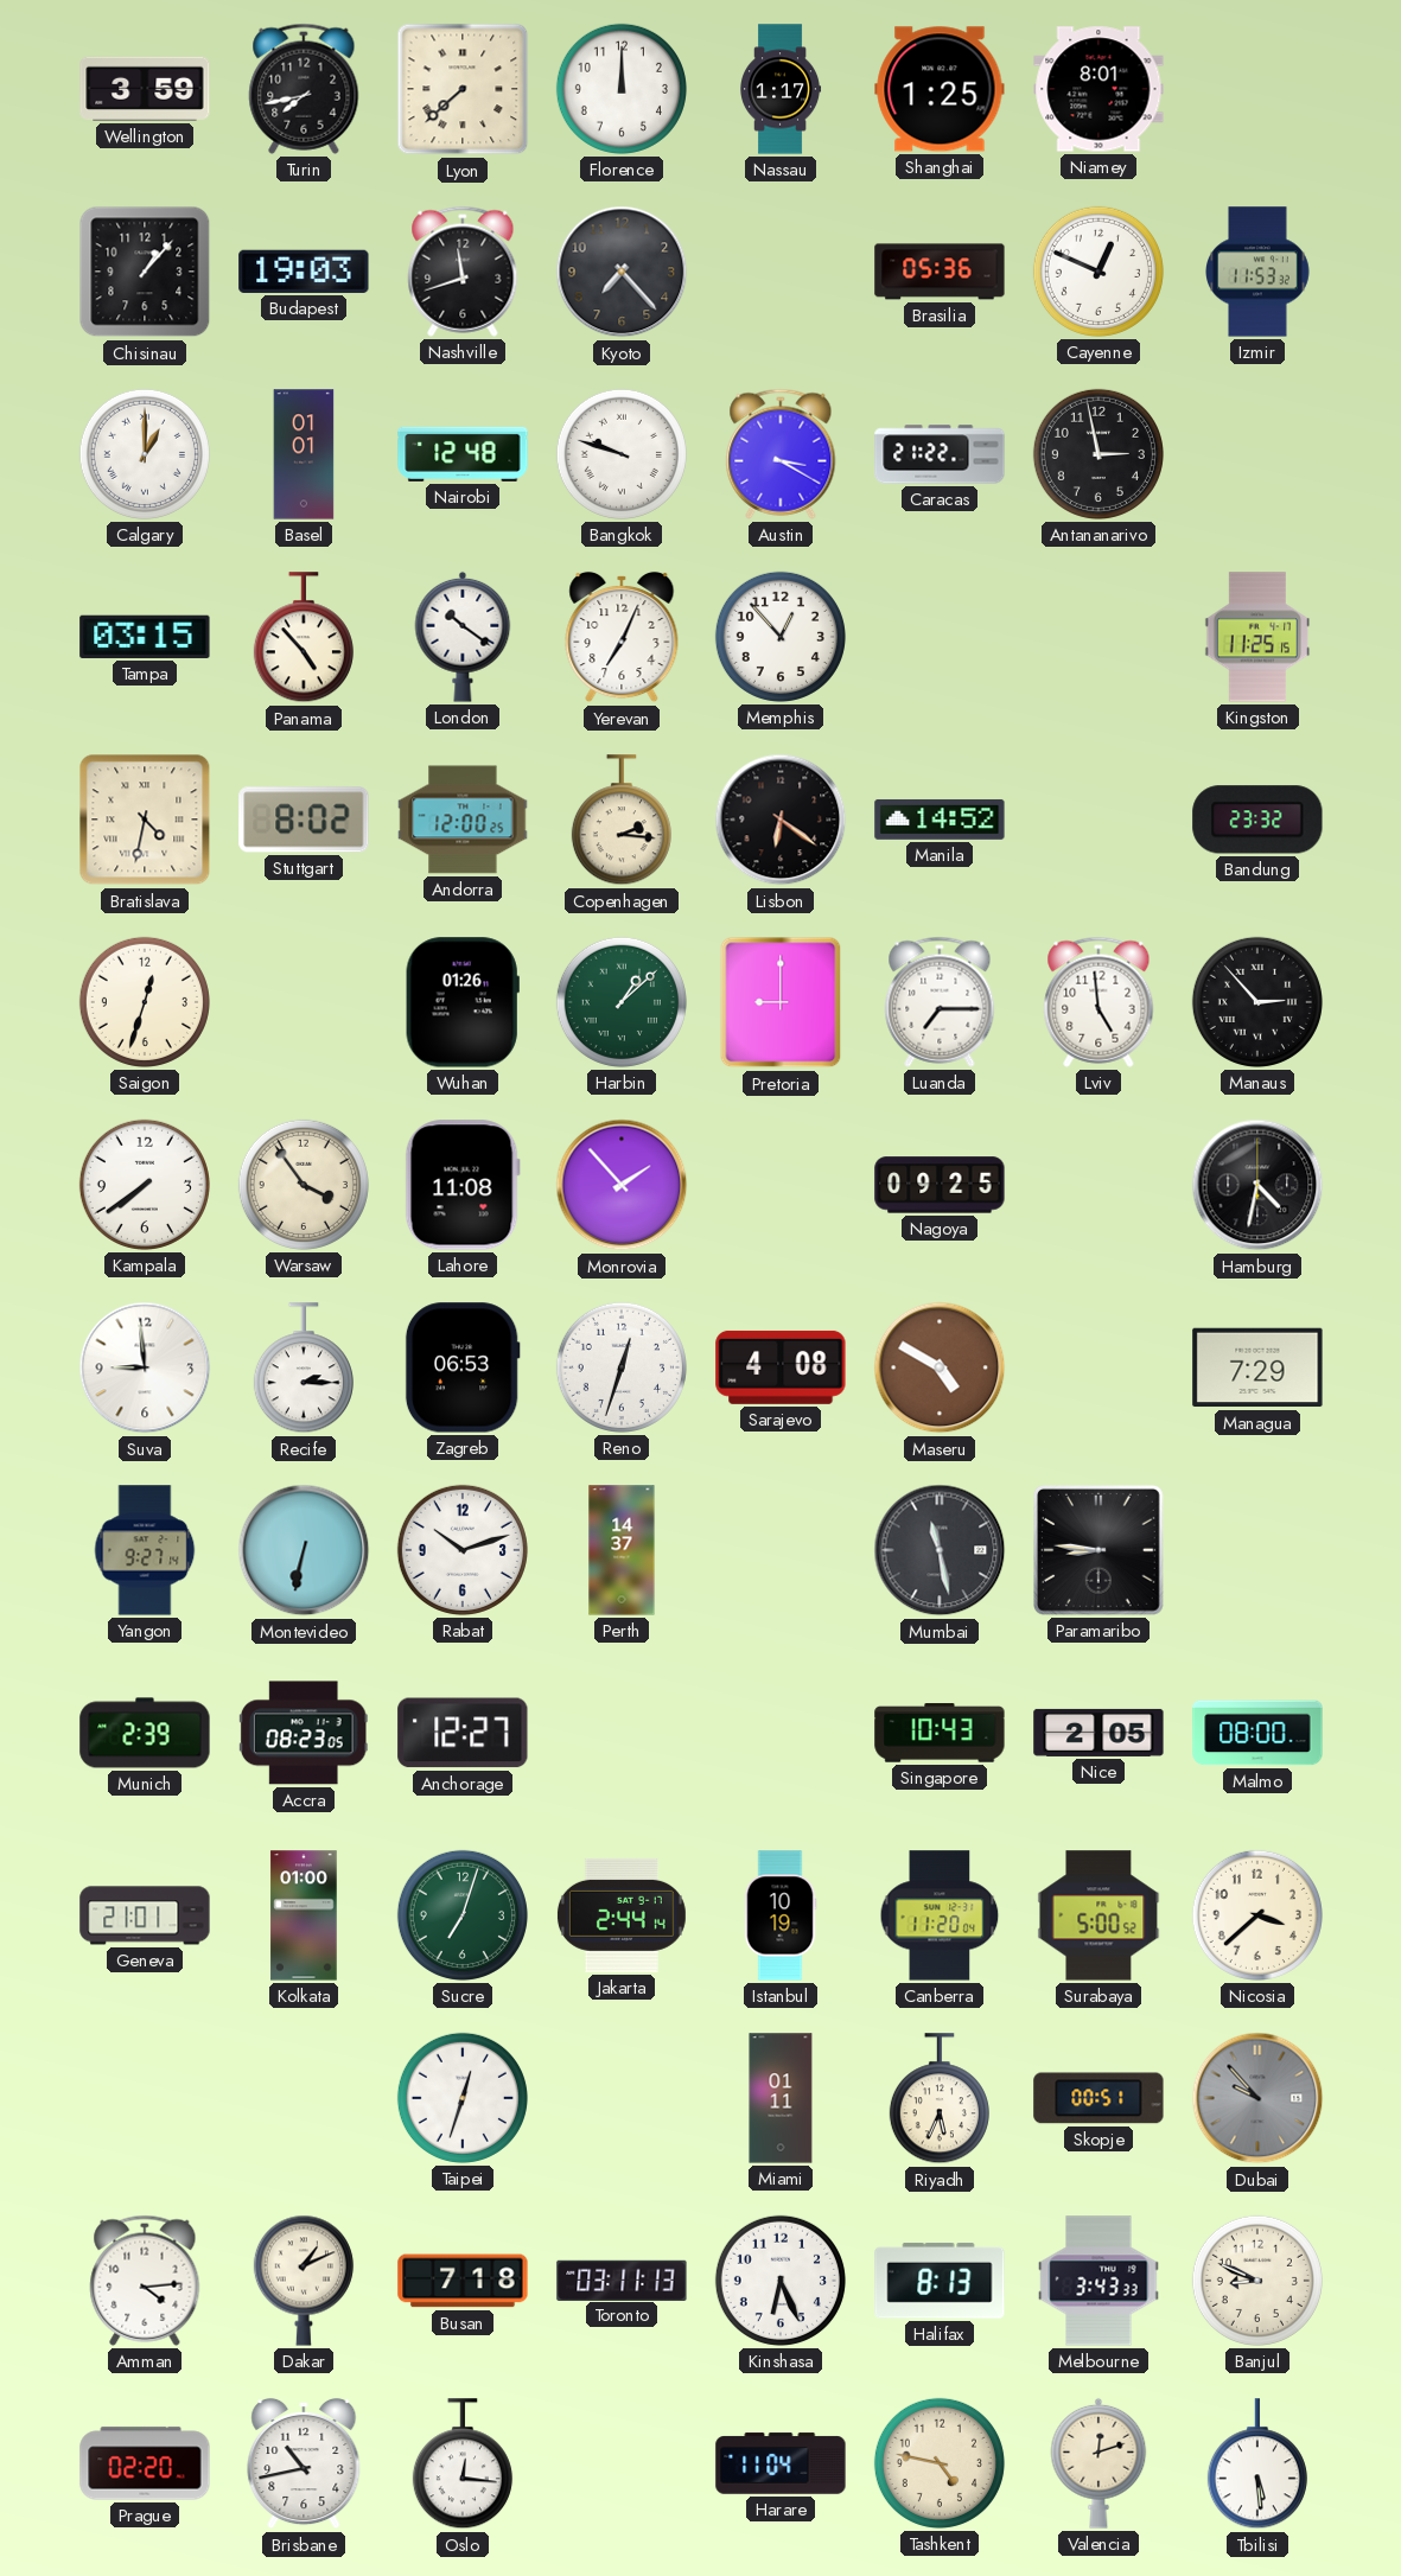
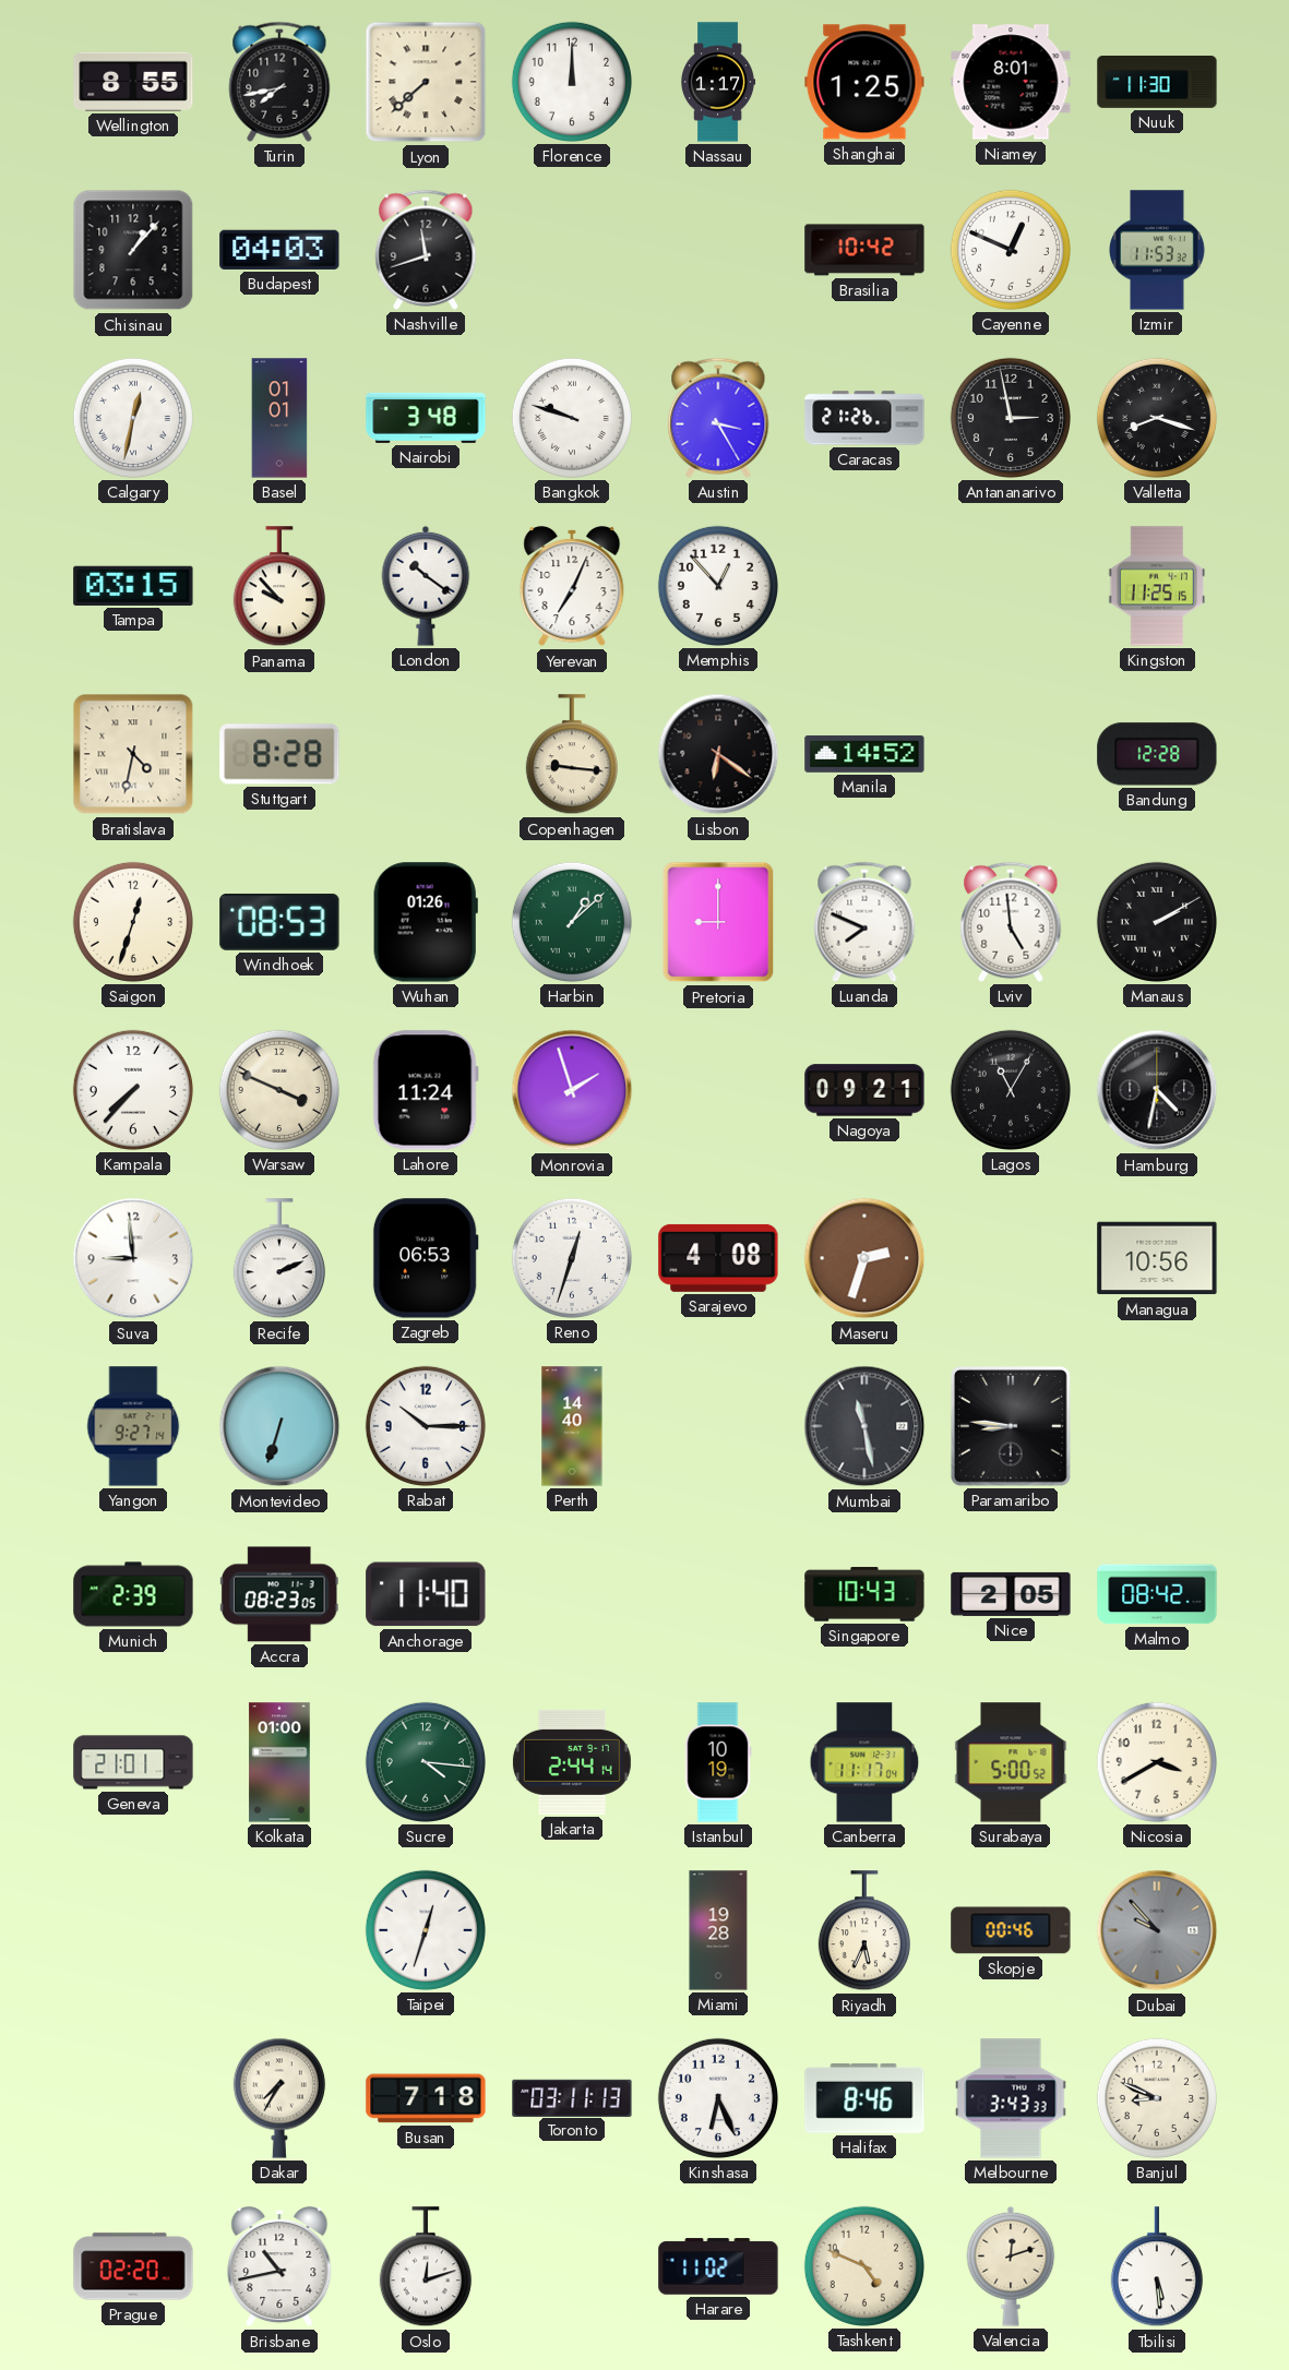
Wellington: 3:59 -> 8:55
Nuuk: none -> 11:30
Budapest: 19:03 -> 04:03
Kyoto: 7:23 -> none
Brasilia: 05:36 -> 10:42
Calgary: 1:00 -> 12:32
Nairobi: 12:48 -> 3:48
Austin: 3:20 -> 3:25
Caracas: 21:22 -> 21:26
Valletta: none -> 8:18
Panama: 4:53 -> 9:53
Stuttgart: 8:02 -> 8:28
Andorra: 12:00 -> none
Copenhagen: 2:16 -> 9:16
Bandung: 23:32 -> 12:28
Windhoek: none -> 08:53
Luanda: 7:15 -> 7:49
Manaus: 2:53 -> 2:10
Kampala: 7:39 -> 7:37
Warsaw: 3:54 -> 3:49
Lahore: 11:08 -> 11:24
Monrovia: 1:53 -> 1:57
Nagoya: 09:25 -> 09:21
Lagos: none -> 11:05
Recife: 2:15 -> 2:11
Maseru: 4:50 -> 2:33
Managua: 7:29 -> 10:56
Montevideo: 6:32 -> 6:33
Rabat: 10:12 -> 10:15
Perth: 14:37 -> 14:40
Anchorage: 12:27 -> 11:40
Malmo: 08:00 -> 08:42
Sucre: 7:03 -> 4:16
Canberra: 11:20 -> 11:17
Nicosia: 3:38 -> 3:40
Miami: 01:11 -> 19:28
Skopje: 00:51 -> 00:46
Amman: 4:14 -> none
Dakar: 1:11 -> 7:35
Halifax: 8:13 -> 8:46
Oslo: 12:16 -> 12:12
Harare: 11:04 -> 11:02
Tashkent: 4:47 -> 4:49
